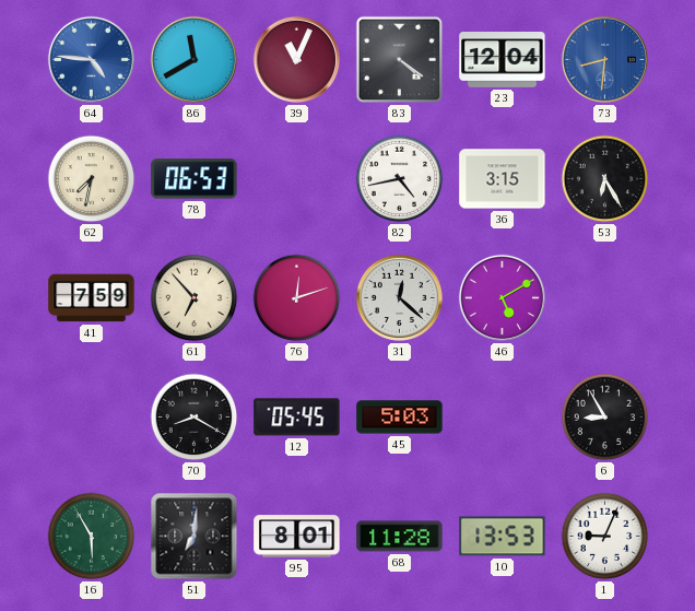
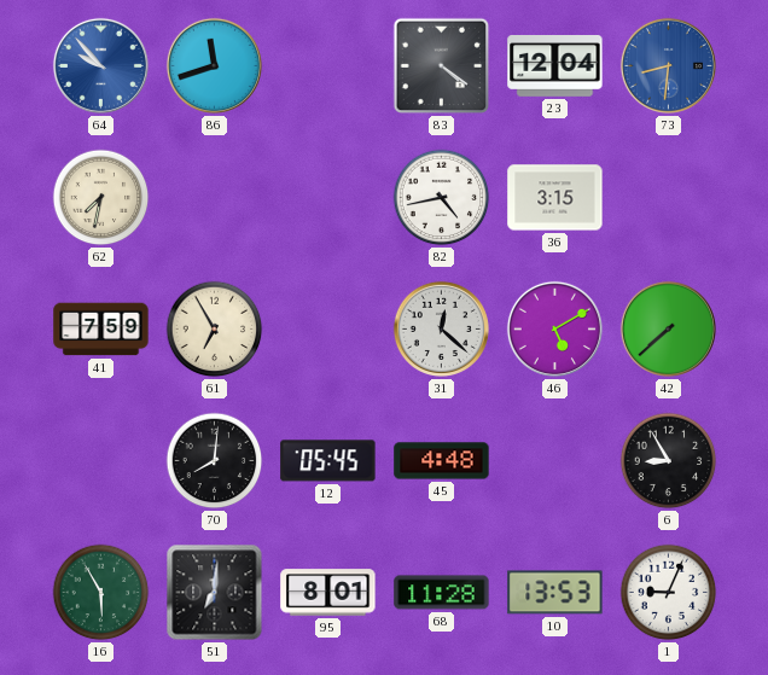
64: 4:46 -> 9:53
86: 11:40 -> 11:42
39: 11:04 -> none
78: 06:53 -> none
53: 6:25 -> none
61: 6:53 -> 6:55
76: 12:12 -> none
42: none -> 7:38
70: 8:20 -> 8:01
45: 5:03 -> 4:48
